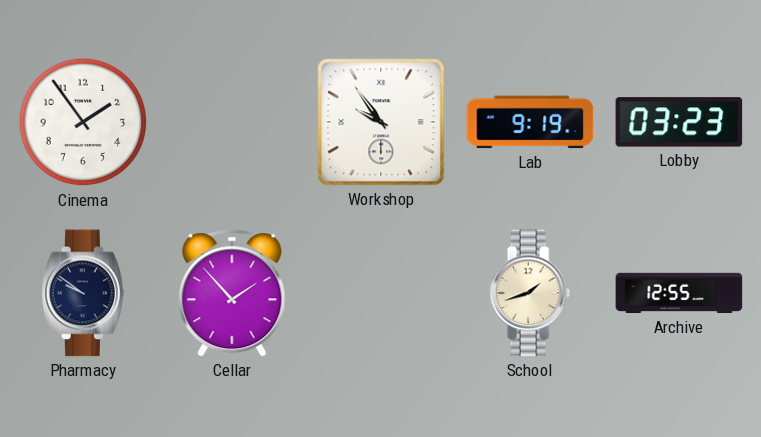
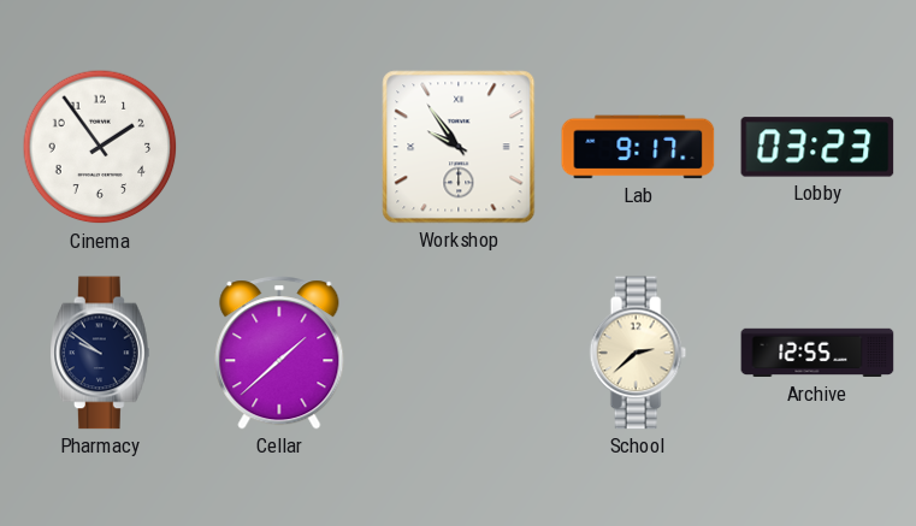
Lab: 9:19 -> 9:17
Cellar: 1:53 -> 1:38
School: 1:42 -> 2:38
